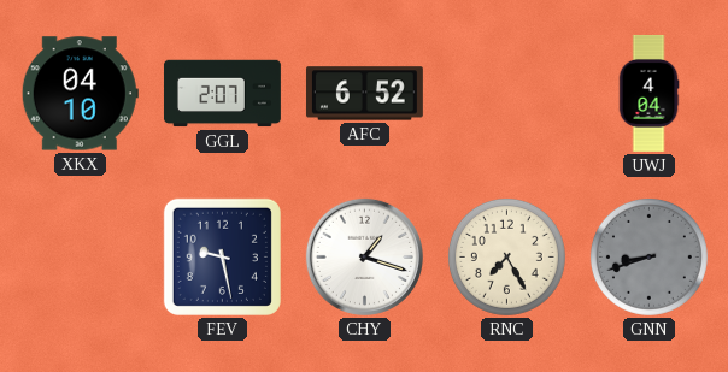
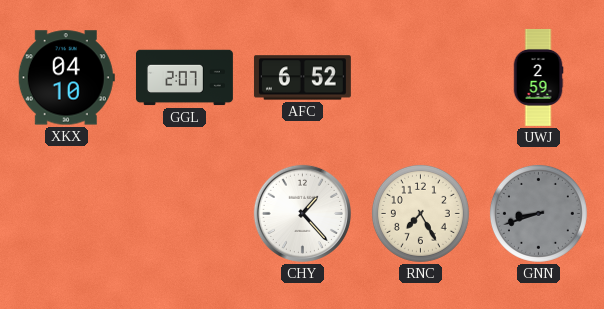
UWJ: 4:04 -> 2:59
FEV: 9:28 -> none
CHY: 1:18 -> 1:23
